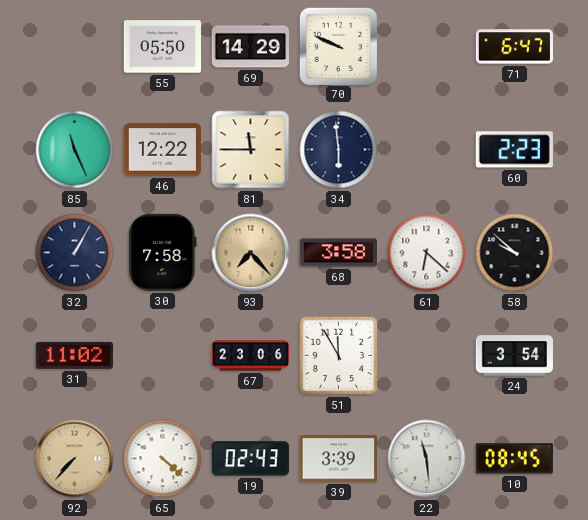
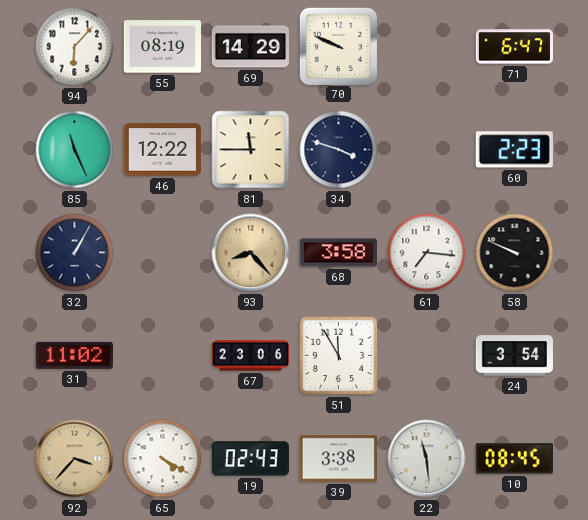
94: none -> 6:07
55: 05:50 -> 08:19
34: 5:59 -> 3:48
30: 7:58 -> none
93: 7:23 -> 8:23
61: 6:22 -> 7:16
58: 9:52 -> 9:49
92: 7:37 -> 3:37
65: 4:22 -> 4:20
39: 3:39 -> 3:38
